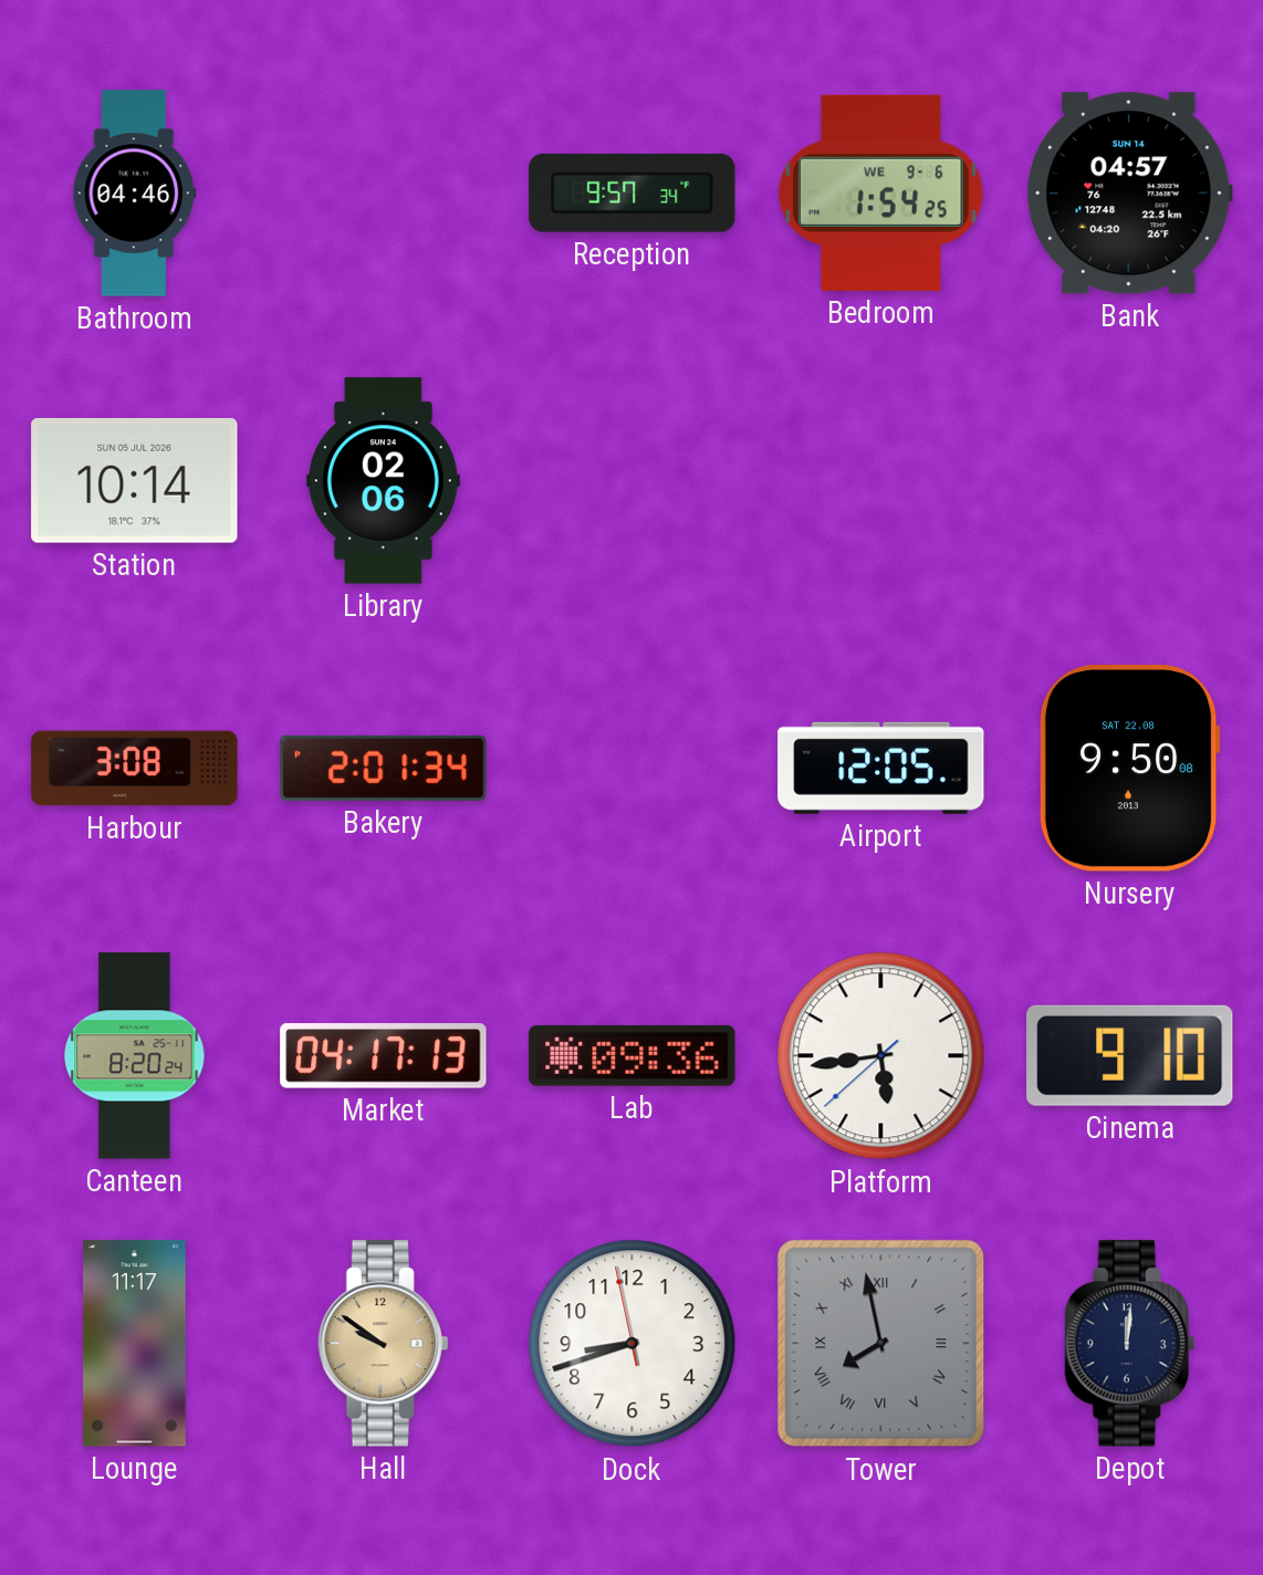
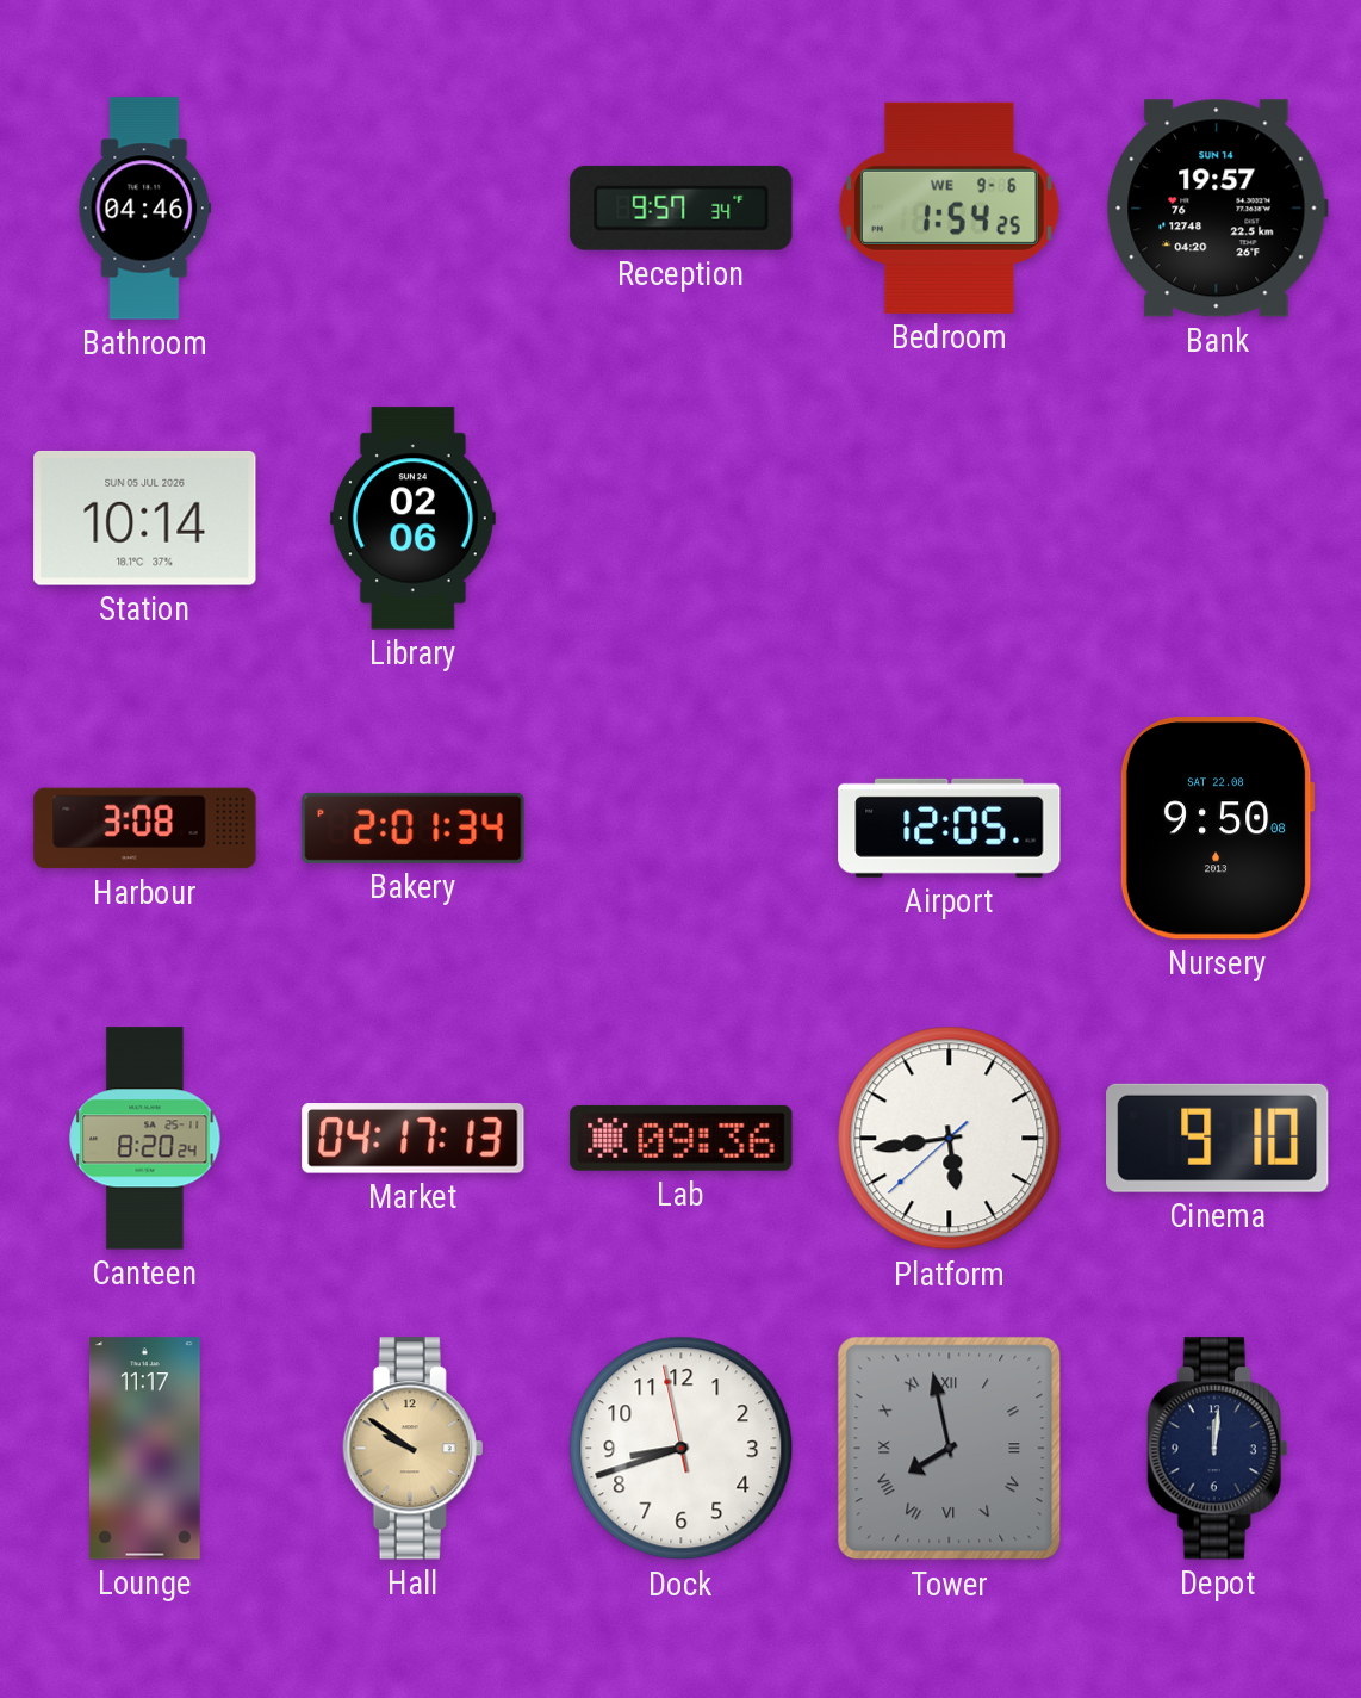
Bank: 04:57 -> 19:57
